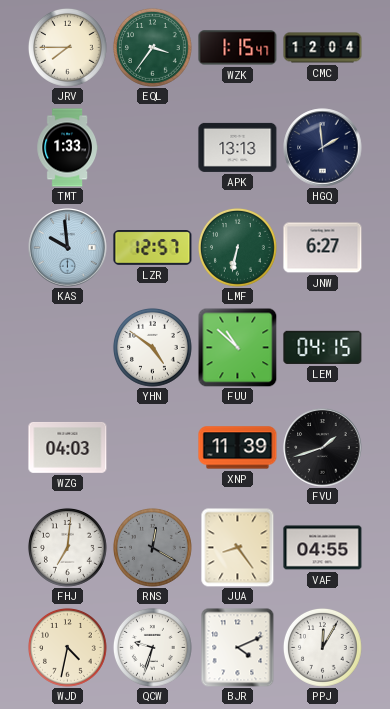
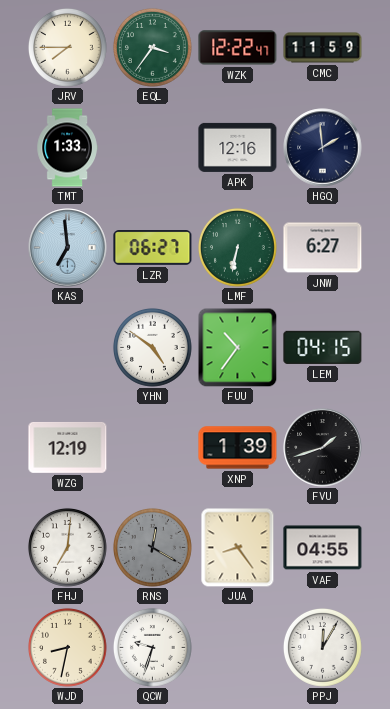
WZK: 1:15 -> 12:22
CMC: 12:04 -> 11:59
APK: 13:13 -> 12:16
KAS: 9:59 -> 6:59
LZR: 12:57 -> 06:27
FUU: 10:52 -> 10:36
WZG: 04:03 -> 12:19
XNP: 11:39 -> 1:39
WJD: 4:32 -> 8:32
BJR: 4:11 -> none
